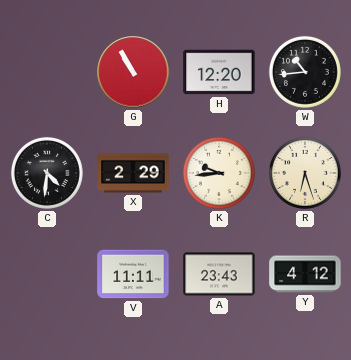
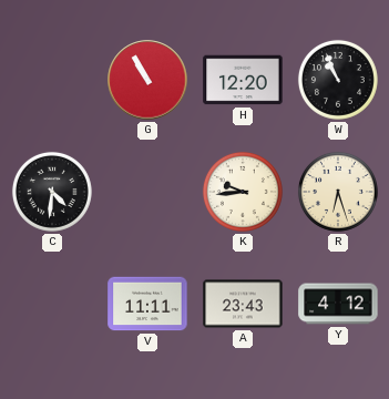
W: 10:44 -> 10:56
X: 2:29 -> none
